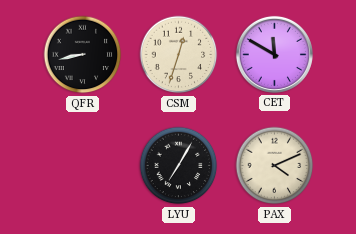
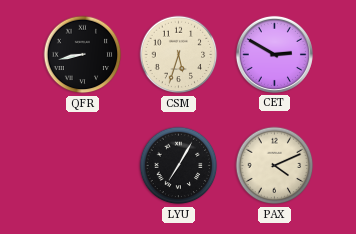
CSM: 12:33 -> 5:33
CET: 11:50 -> 2:50
